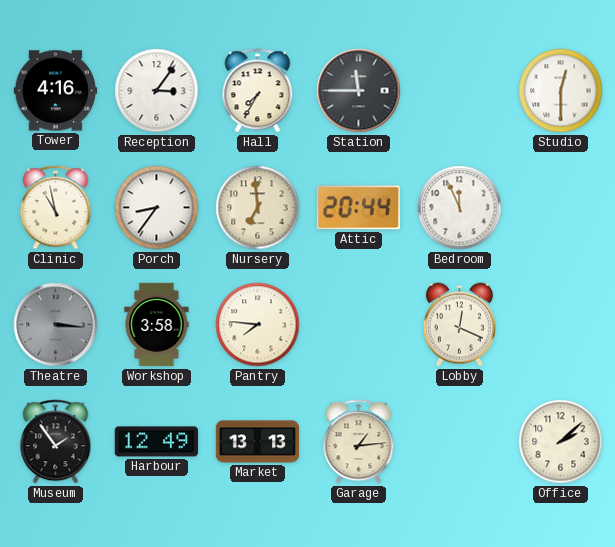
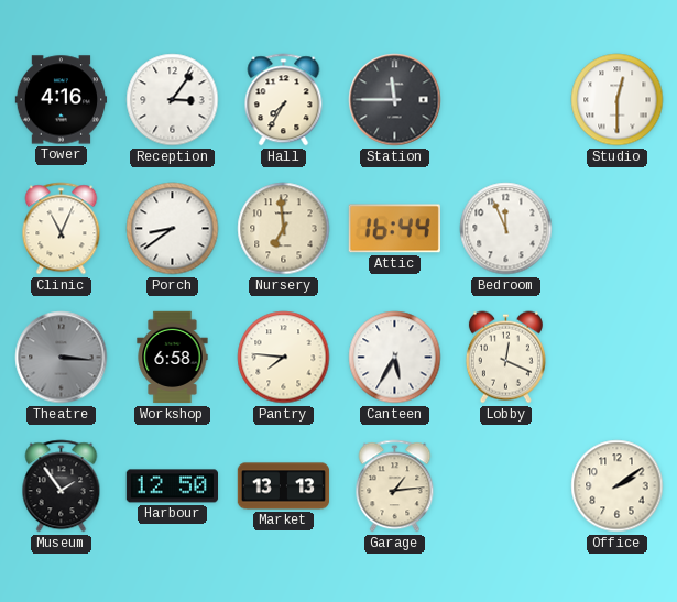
Clinic: 10:58 -> 11:04
Porch: 8:36 -> 8:39
Attic: 20:44 -> 16:44
Workshop: 3:58 -> 6:58
Canteen: none -> 5:35
Harbour: 12:49 -> 12:50
Office: 2:08 -> 2:09
